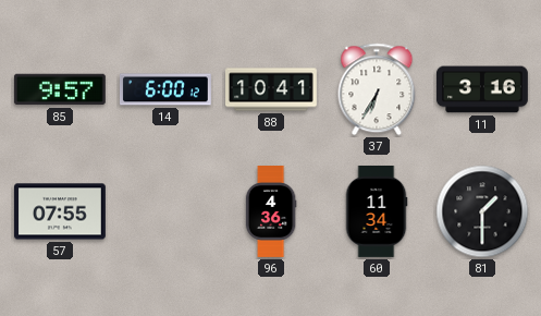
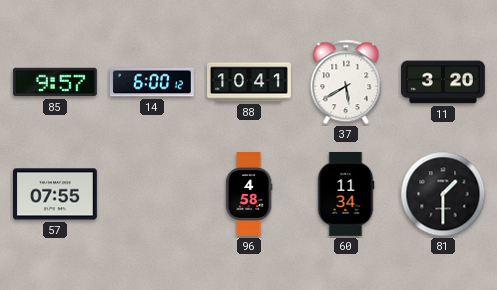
37: 6:35 -> 5:40
11: 3:16 -> 3:20
96: 4:36 -> 4:58
